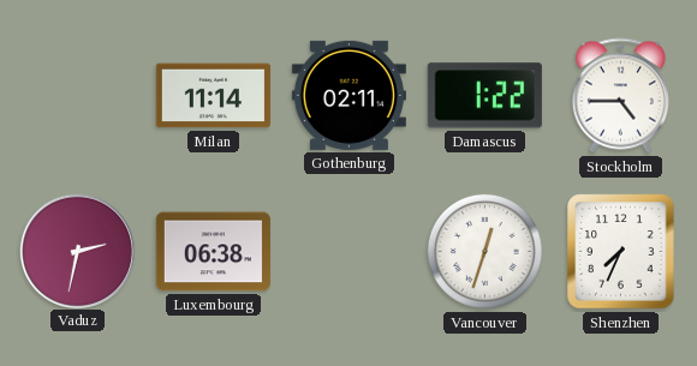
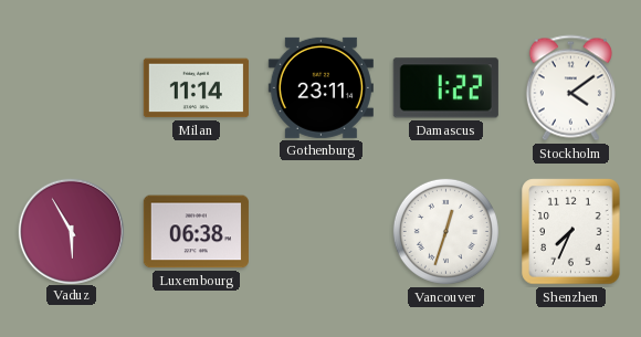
Gothenburg: 02:11 -> 23:11
Stockholm: 4:45 -> 4:09
Vaduz: 2:32 -> 5:55
